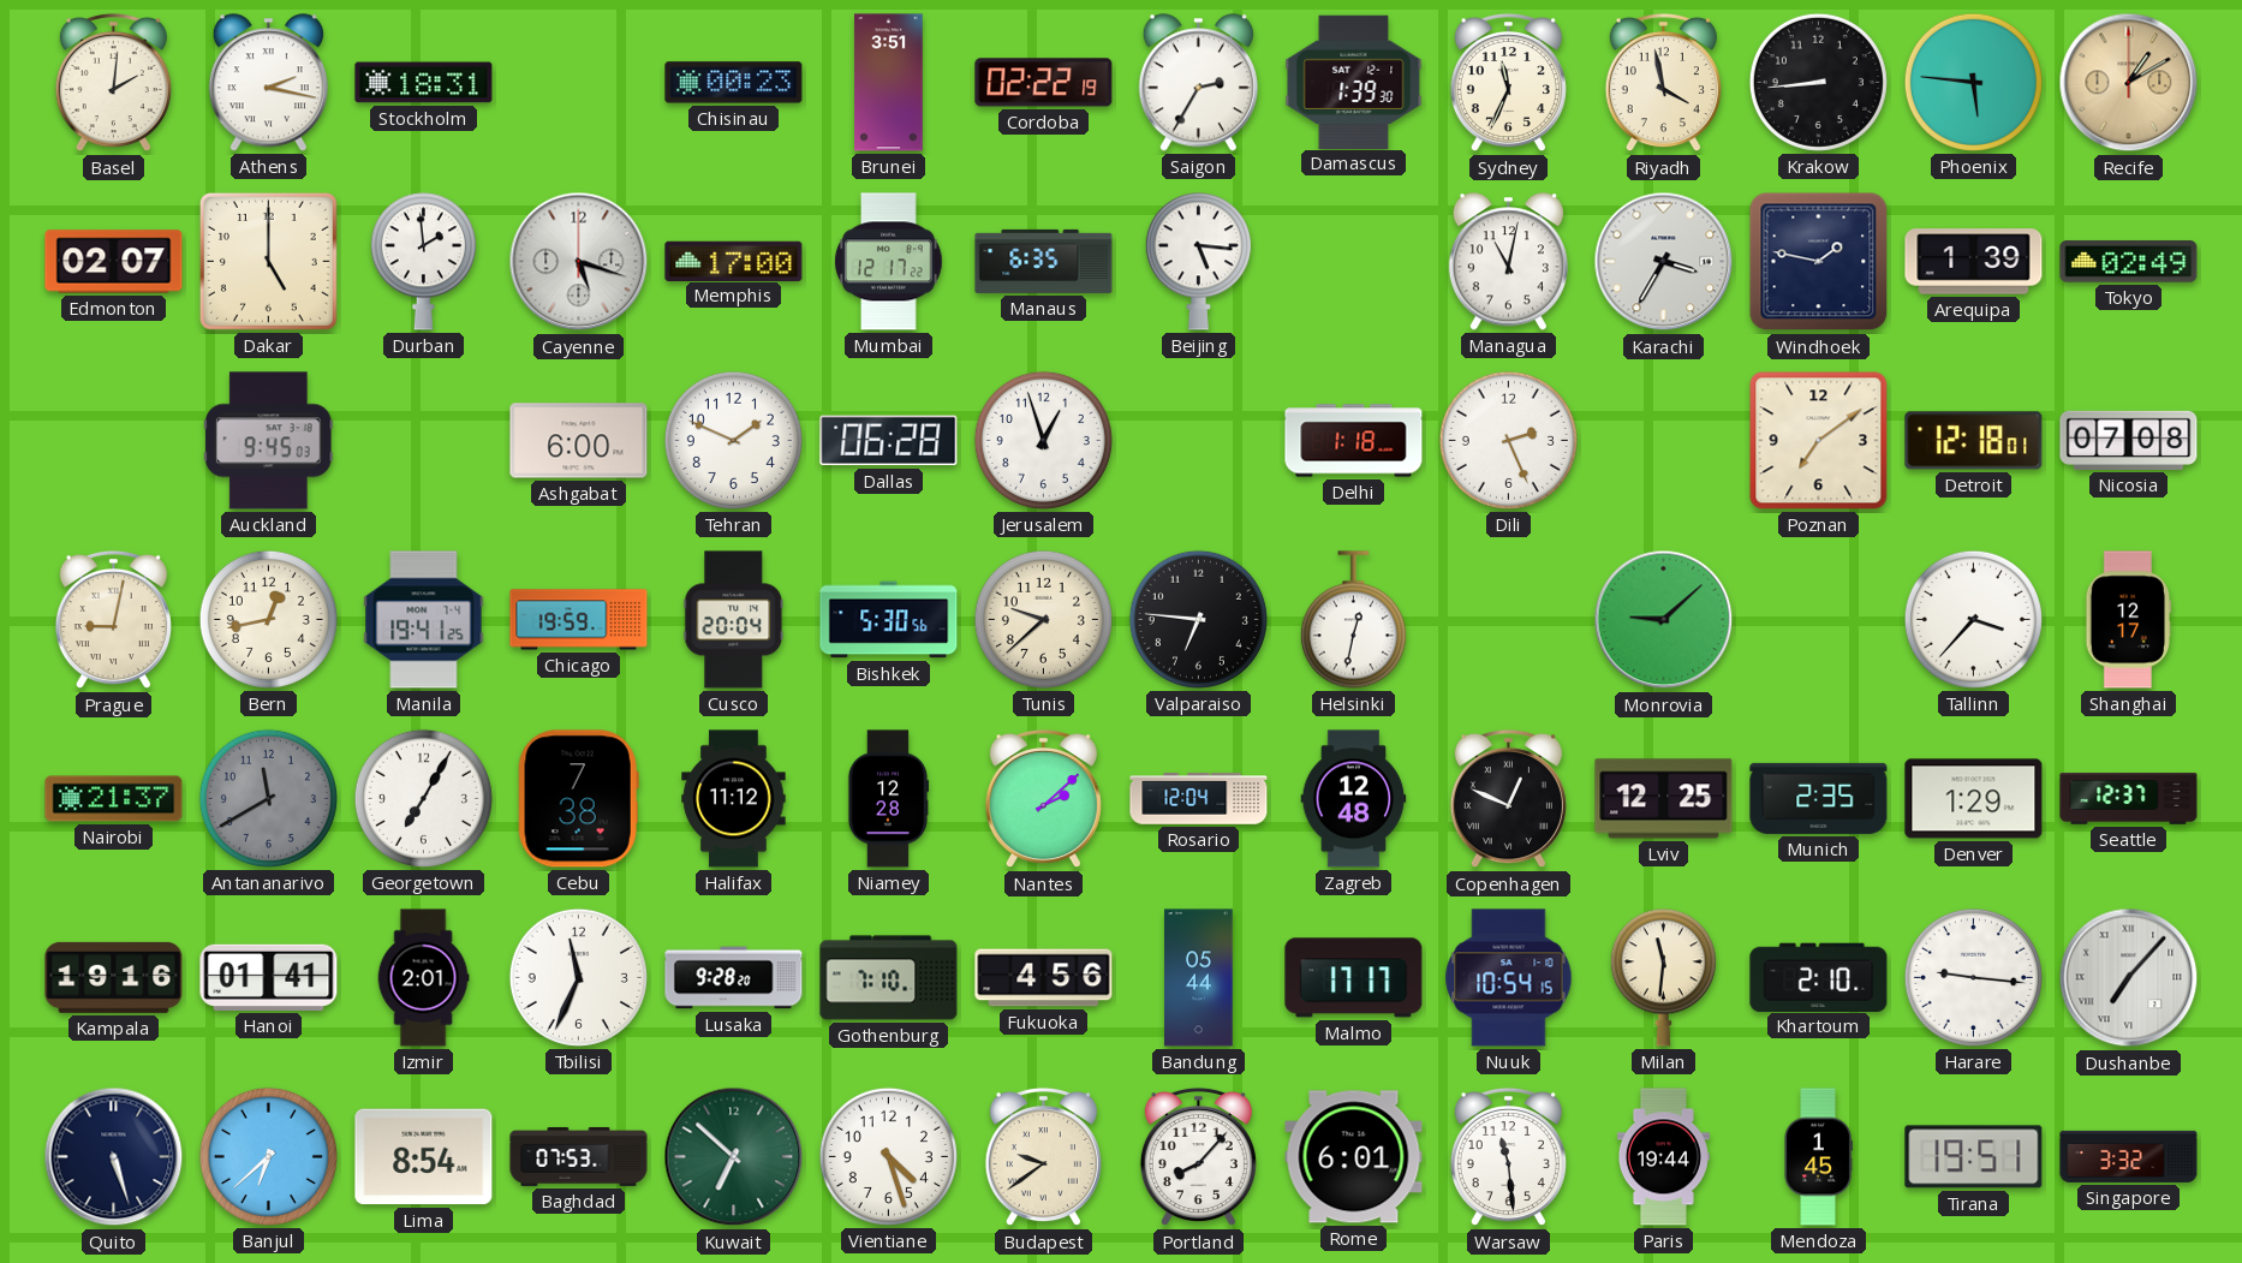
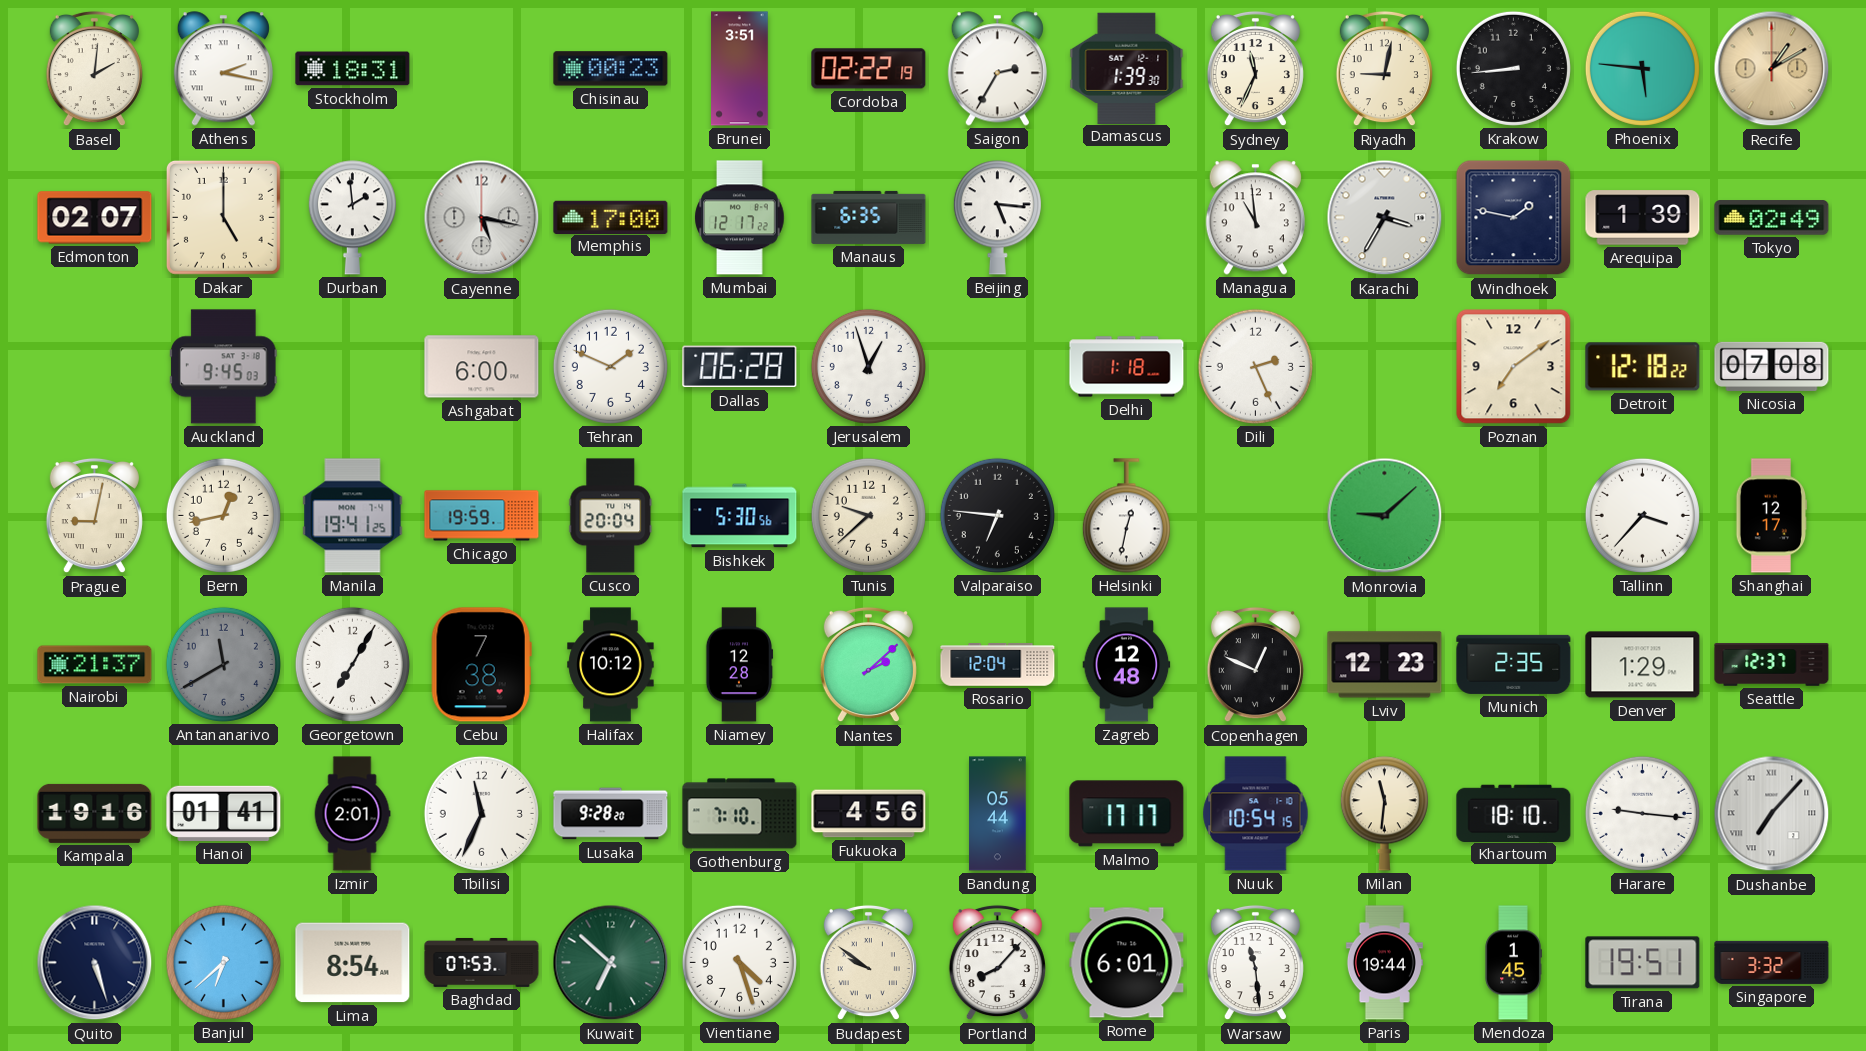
Riyadh: 3:58 -> 9:02
Cayenne: 5:18 -> 5:17
Managua: 11:02 -> 10:59
Detroit: 12:18:01 -> 12:18:22
Halifax: 11:12 -> 10:12
Lviv: 12:25 -> 12:23
Khartoum: 2:10 -> 18:10
Budapest: 9:39 -> 9:51
